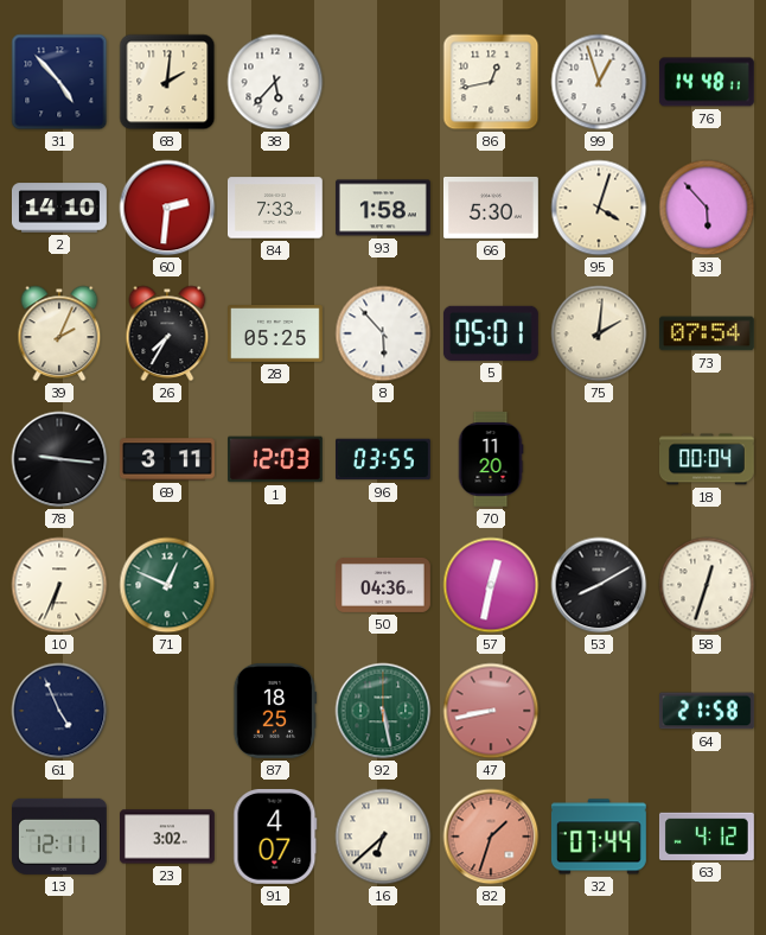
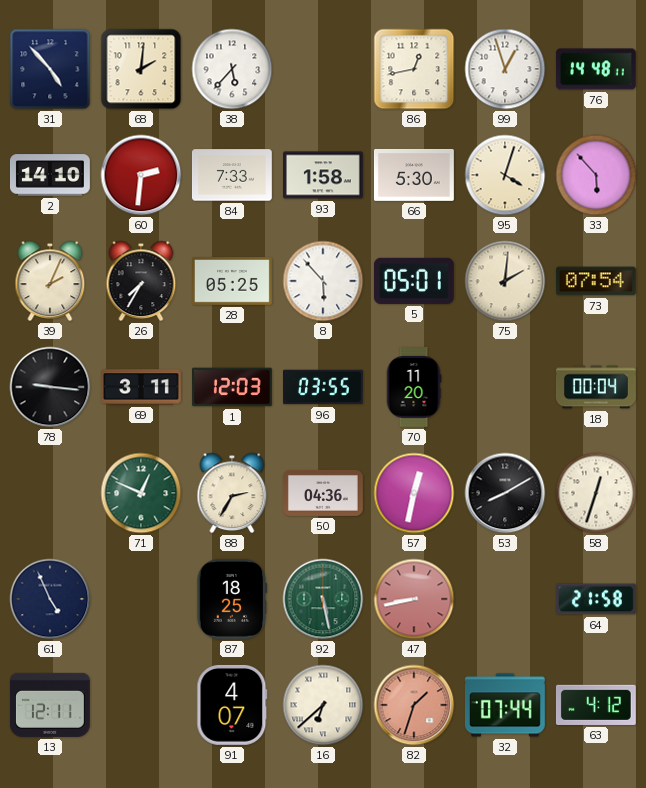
10: 6:34 -> none
88: none -> 2:35
23: 3:02 -> none
